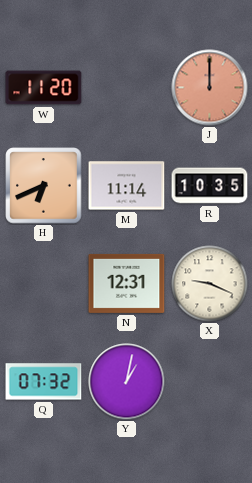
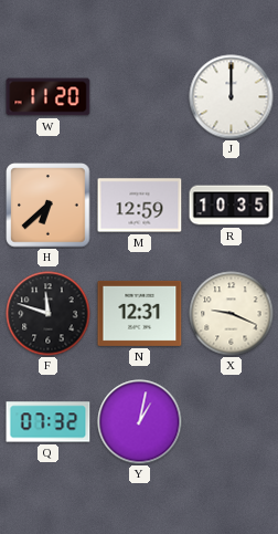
J dial: salmon -> white
H: 6:41 -> 6:38
M: 11:14 -> 12:59
F: none -> 11:48
